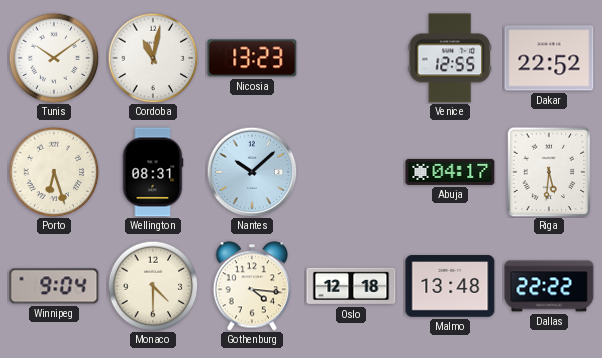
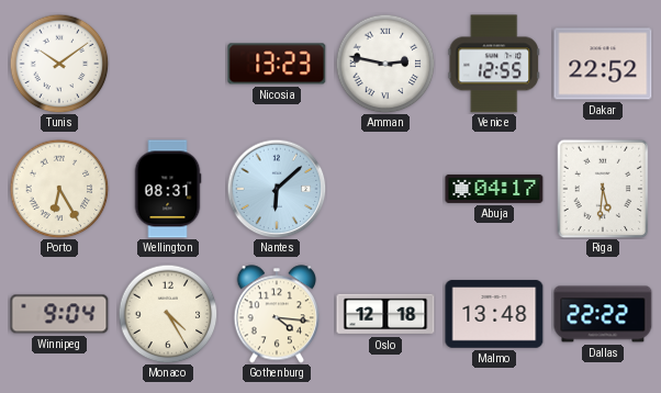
Cordoba: 11:02 -> none
Amman: none -> 2:47
Porto: 6:27 -> 6:25
Nantes: 10:08 -> 6:08
Monaco: 4:30 -> 4:25
